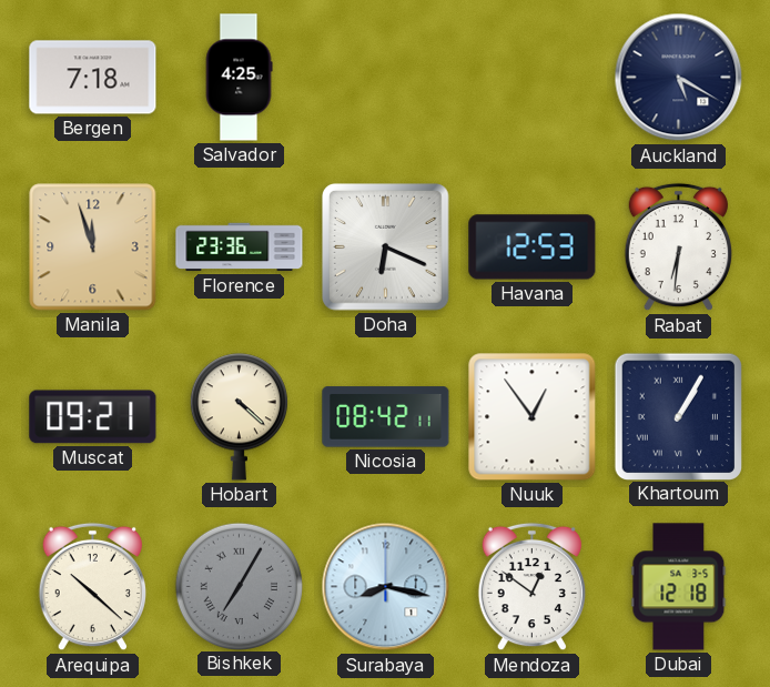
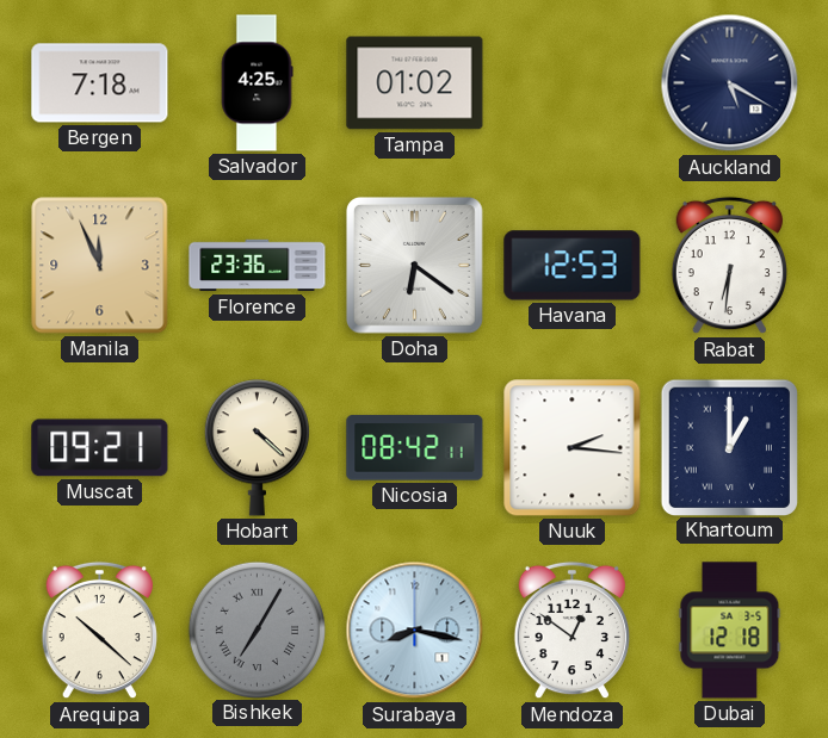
Tampa: none -> 01:02
Manila: 11:57 -> 11:56
Doha: 6:19 -> 6:21
Nuuk: 12:54 -> 2:16
Khartoum: 1:05 -> 1:00
